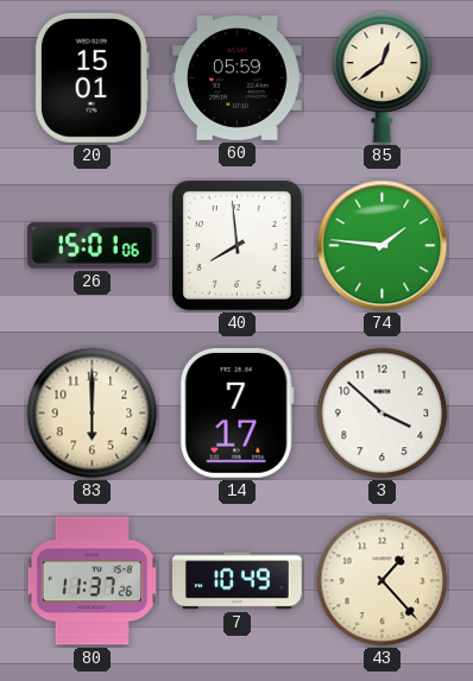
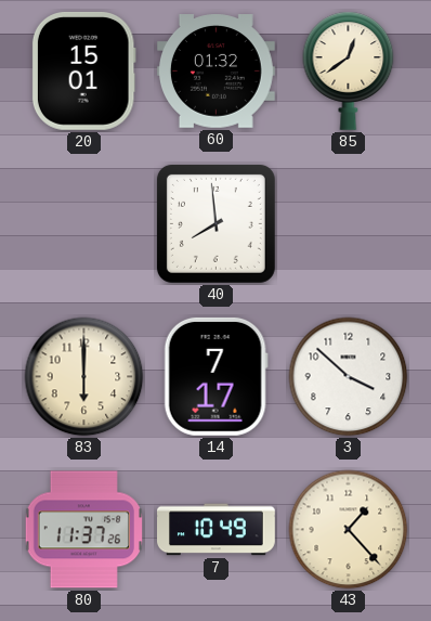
60: 05:59 -> 01:32
26: 15:01 -> none
74: 1:46 -> none
